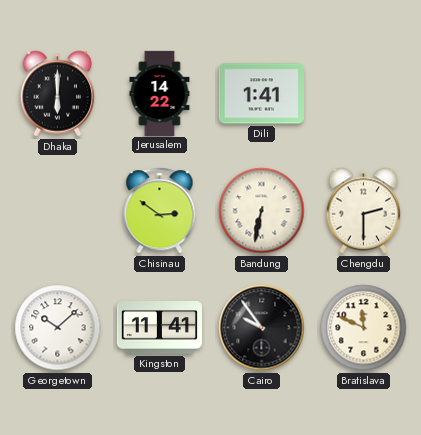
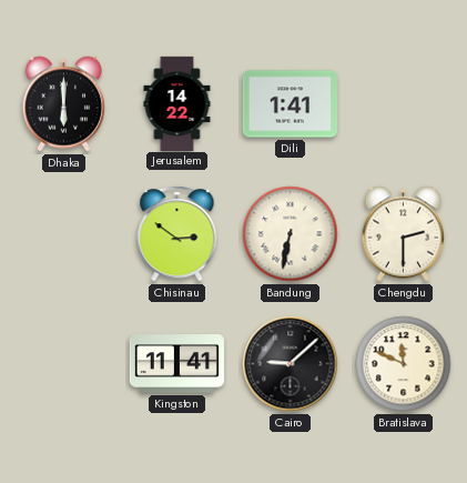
Georgetown: 10:08 -> none
Cairo: 9:54 -> 9:08
